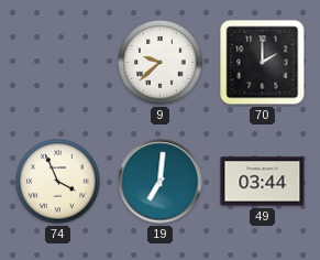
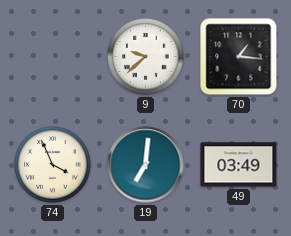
70: 2:00 -> 1:16
49: 03:44 -> 03:49
